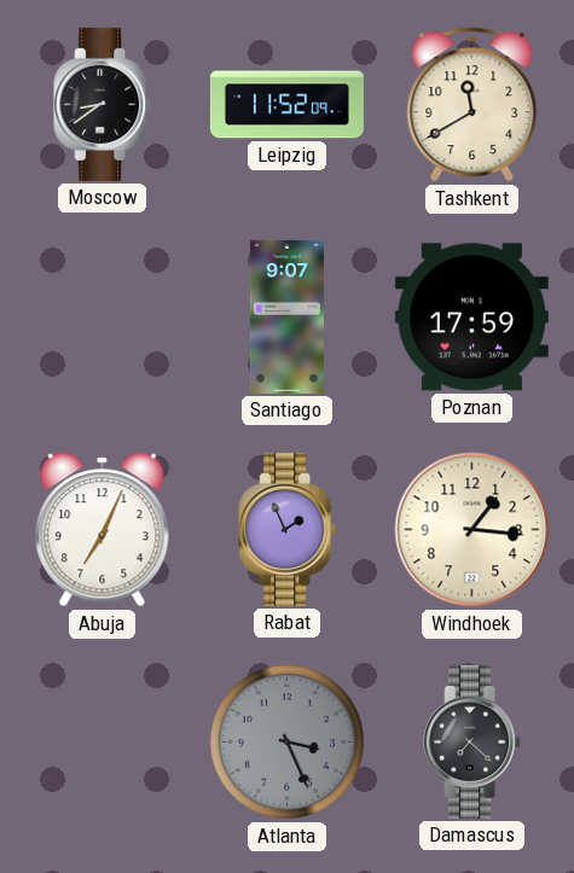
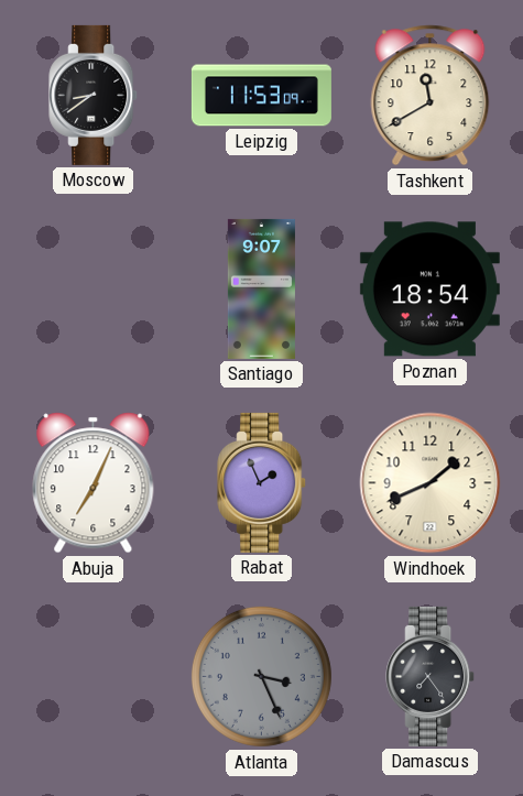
Leipzig: 11:52 -> 11:53
Poznan: 17:59 -> 18:54
Windhoek: 1:16 -> 1:41
Damascus: 7:22 -> 7:24
